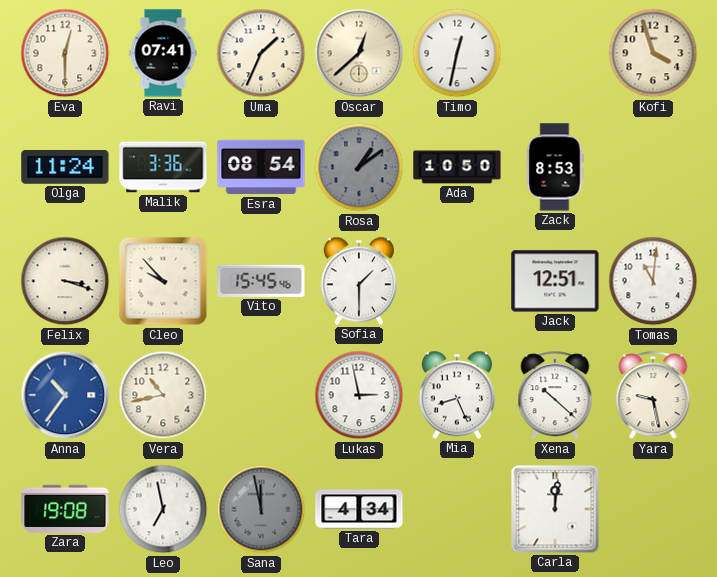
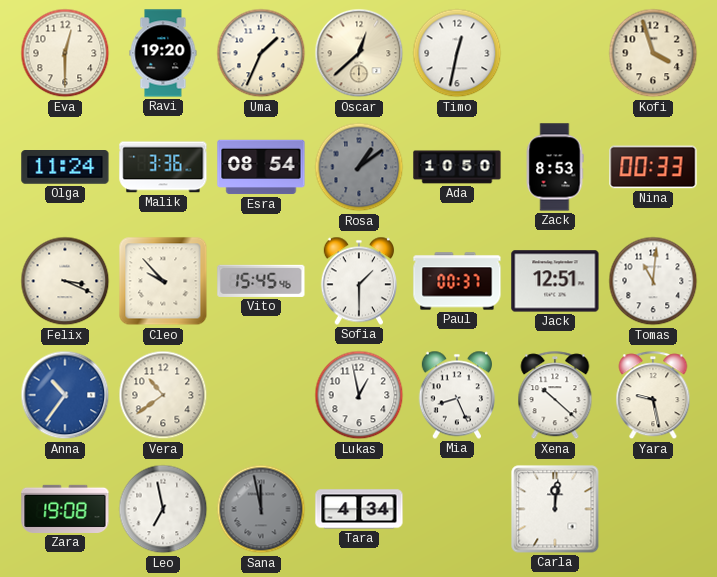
Ravi: 07:41 -> 19:20
Nina: none -> 00:33
Felix: 3:18 -> 3:19
Paul: none -> 00:37
Vera: 10:43 -> 10:39
Lukas: 2:58 -> 12:58
